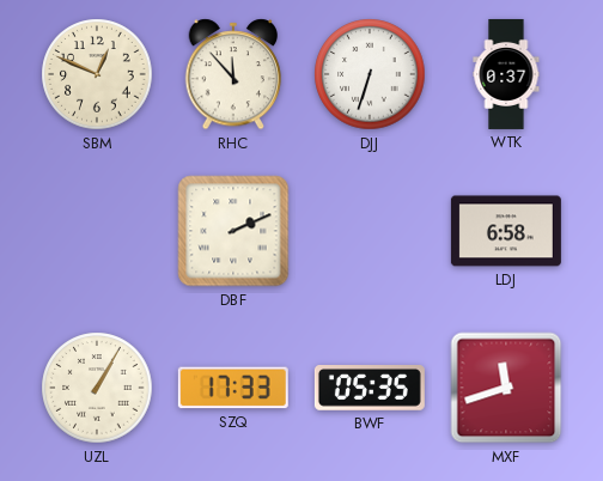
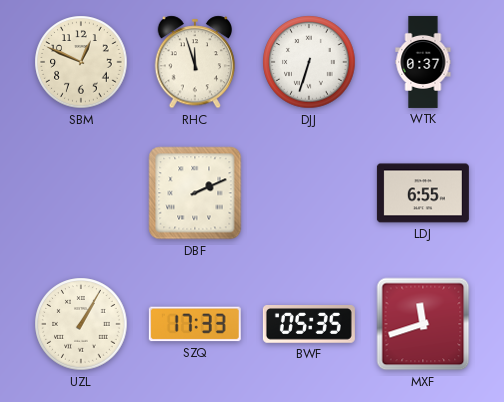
RHC: 11:53 -> 11:57
LDJ: 6:58 -> 6:55
